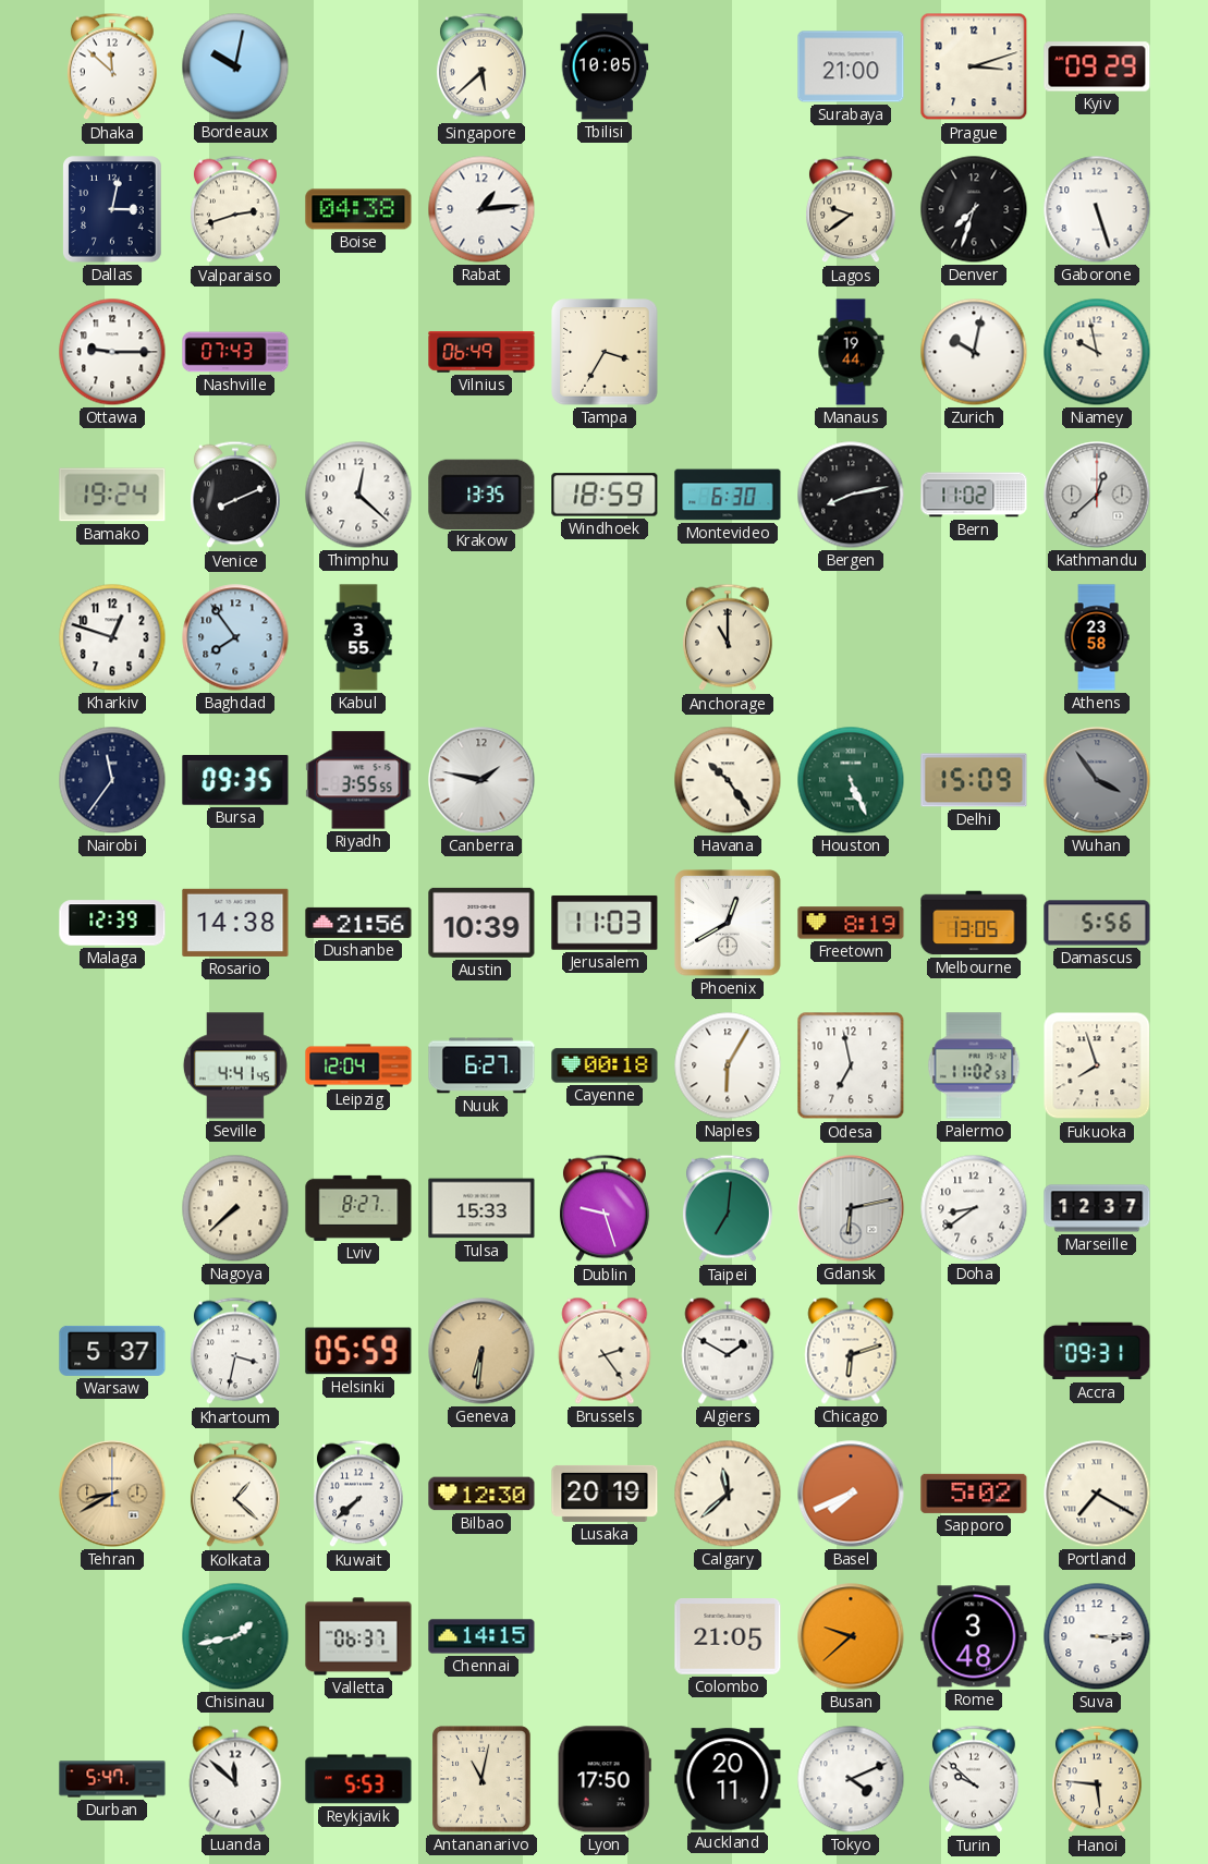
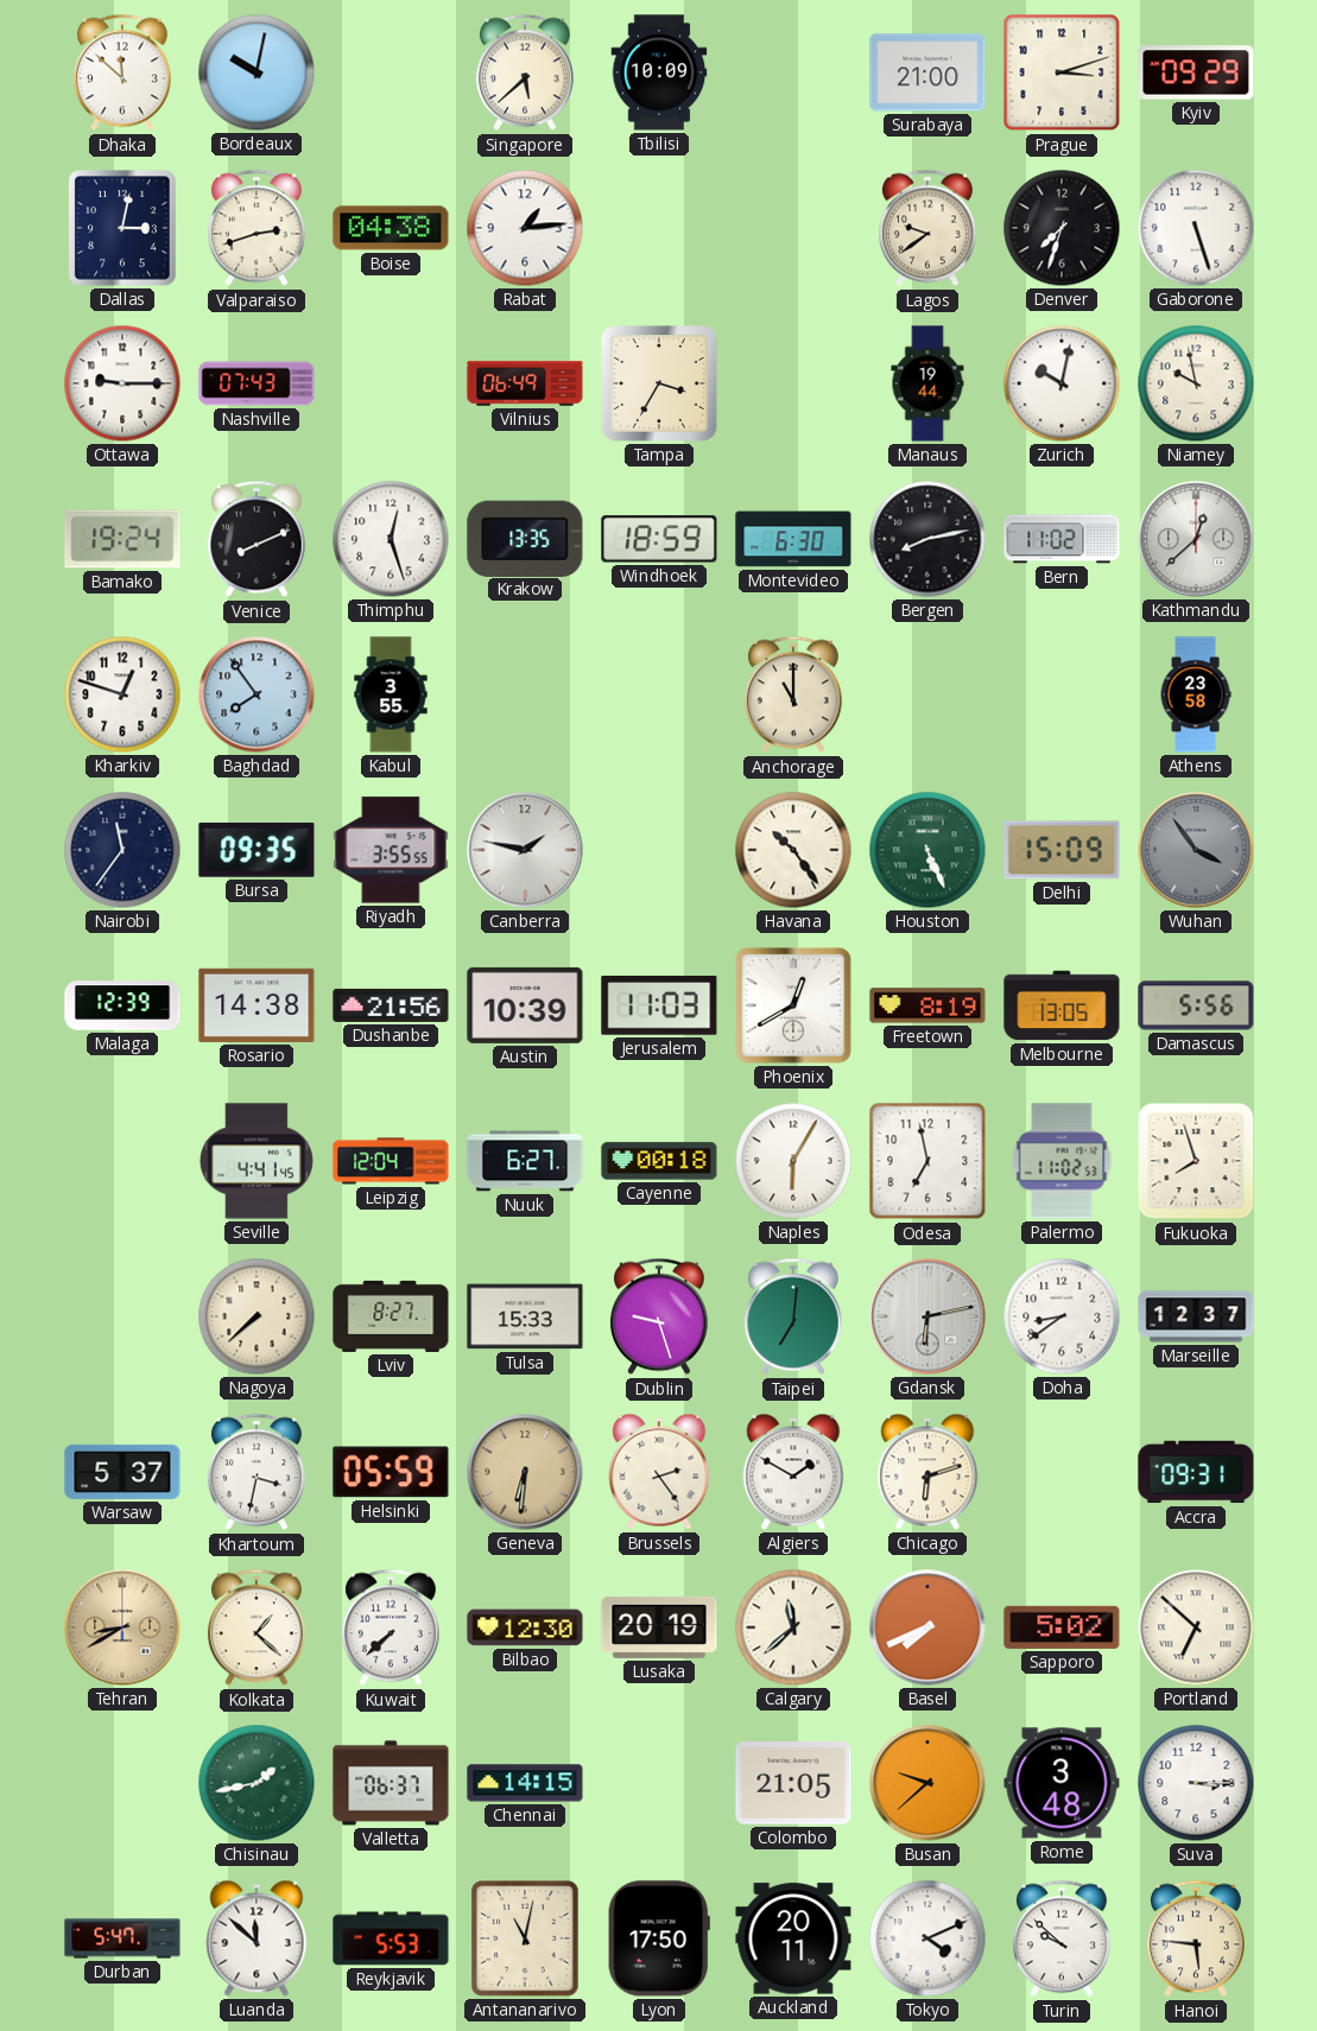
Tbilisi: 10:05 -> 10:09
Thimphu: 12:22 -> 12:27
Portland: 7:20 -> 6:52
